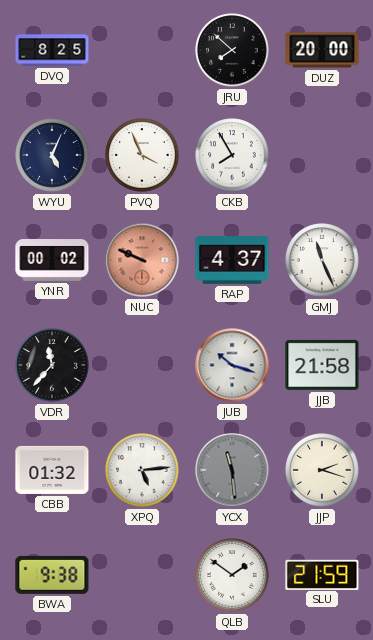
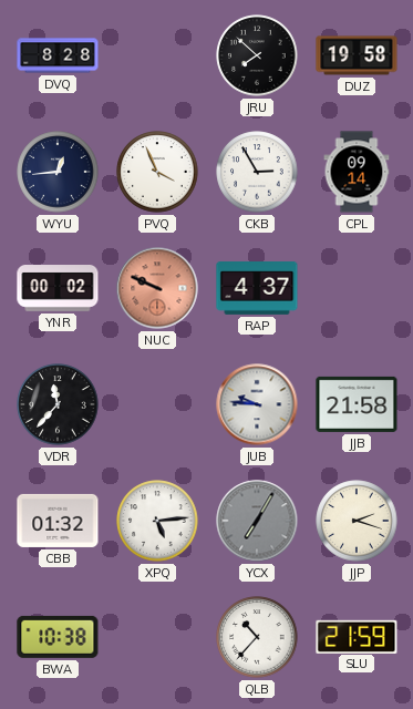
DVQ: 8:25 -> 8:28
DUZ: 20:00 -> 19:58
WYU: 5:04 -> 12:44
CKB: 7:55 -> 2:55
CPL: none -> 09:14
GMJ: 11:26 -> none
JUB: 10:18 -> 9:46
YCX: 11:29 -> 7:05
BWA: 9:38 -> 10:38
QLB: 1:51 -> 10:37
